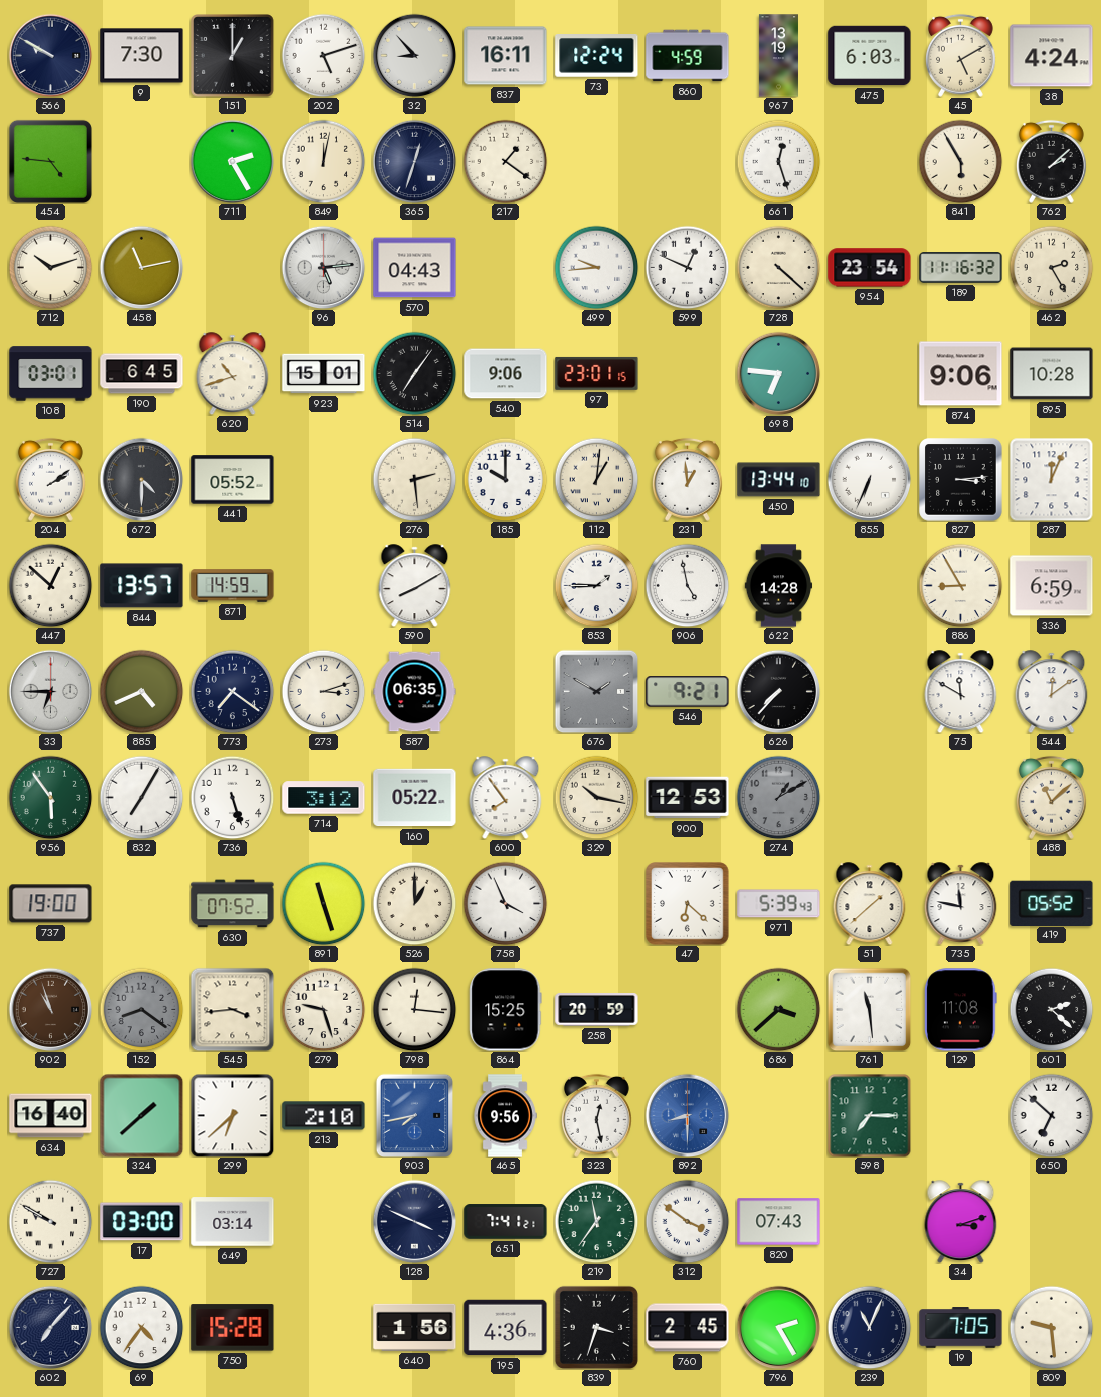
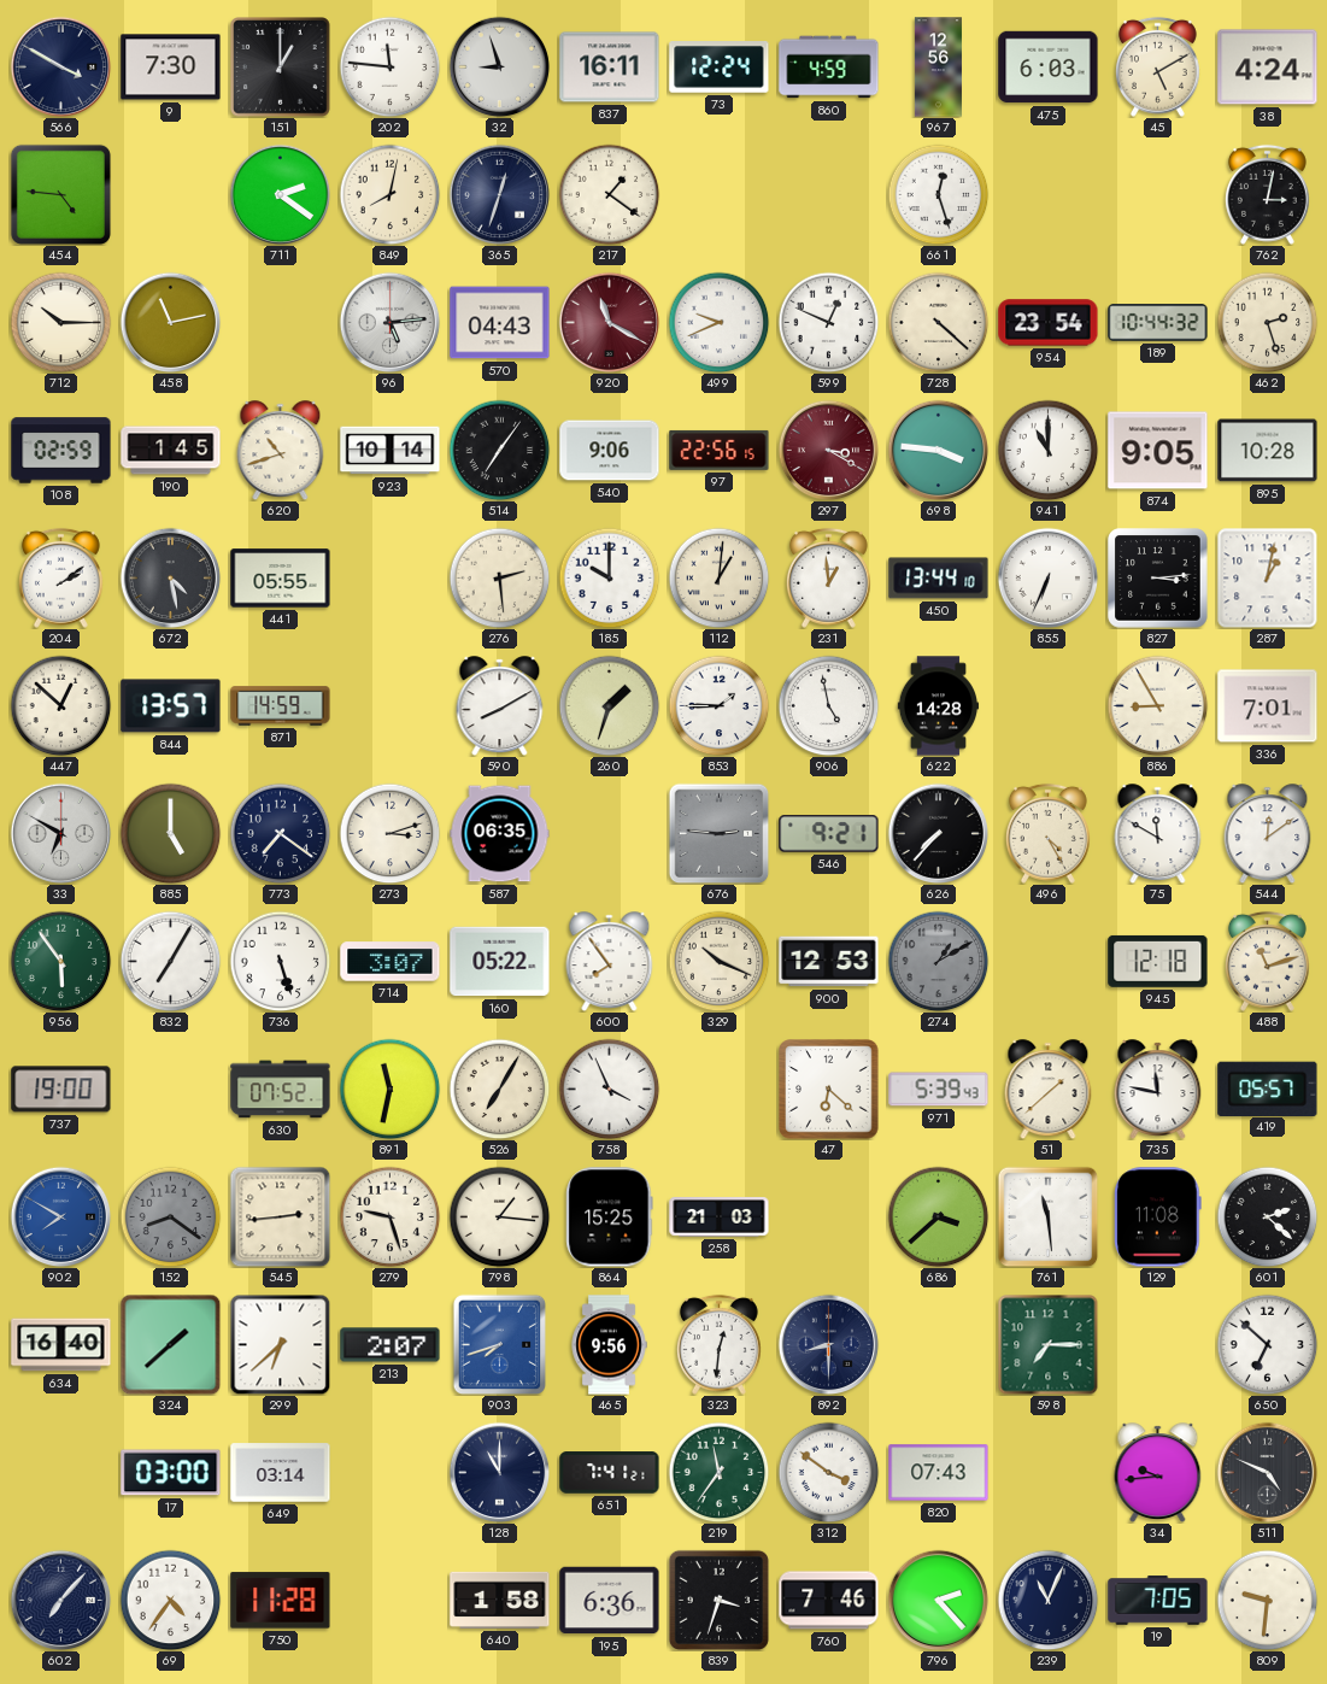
566: 9:50 -> 3:50
202: 5:12 -> 11:46
32: 8:53 -> 8:57
967: 13:19 -> 12:56
711: 2:25 -> 2:21
849: 12:02 -> 8:02
841: 5:55 -> none
762: 2:08 -> 3:02
712: 10:12 -> 10:15
920: none -> 11:20
499: 9:44 -> 9:41
189: 11:16 -> 10:44
462: 2:25 -> 2:27
108: 03:01 -> 02:59
190: 6:45 -> 1:45
923: 15:01 -> 10:14
97: 23:01 -> 22:56
297: none -> 3:20
698: 6:46 -> 3:46
941: none -> 11:00
874: 9:06 -> 9:05
672: 4:30 -> 4:28
441: 05:52 -> 05:55
287: 12:04 -> 1:02
260: none -> 1:33
336: 6:59 -> 7:01
33: 6:45 -> 6:50
885: 4:41 -> 5:00
676: 1:50 -> 2:46
496: none -> 4:25
714: 3:12 -> 3:07
329: 10:17 -> 10:19
945: none -> 12:18
488: 11:08 -> 11:12
891: 11:27 -> 11:32
526: 1:00 -> 7:05
419: 05:52 -> 05:57
902: 10:57 -> 7:50
902 dial: brown -> blue
545: 3:44 -> 2:44
798: 12:16 -> 1:16
258: 20:59 -> 21:03
213: 2:10 -> 2:07
903: 7:43 -> 7:42
323: 12:28 -> 12:31
892 dial: blue -> navy
727: 9:50 -> none
128: 3:49 -> 11:00
34: 3:12 -> 9:44
511: none -> 4:49
750: 15:28 -> 11:28
640: 1:56 -> 1:58
195: 4:36 -> 6:36
760: 2:45 -> 7:46
796: 2:25 -> 2:23
809: 9:29 -> 9:31
